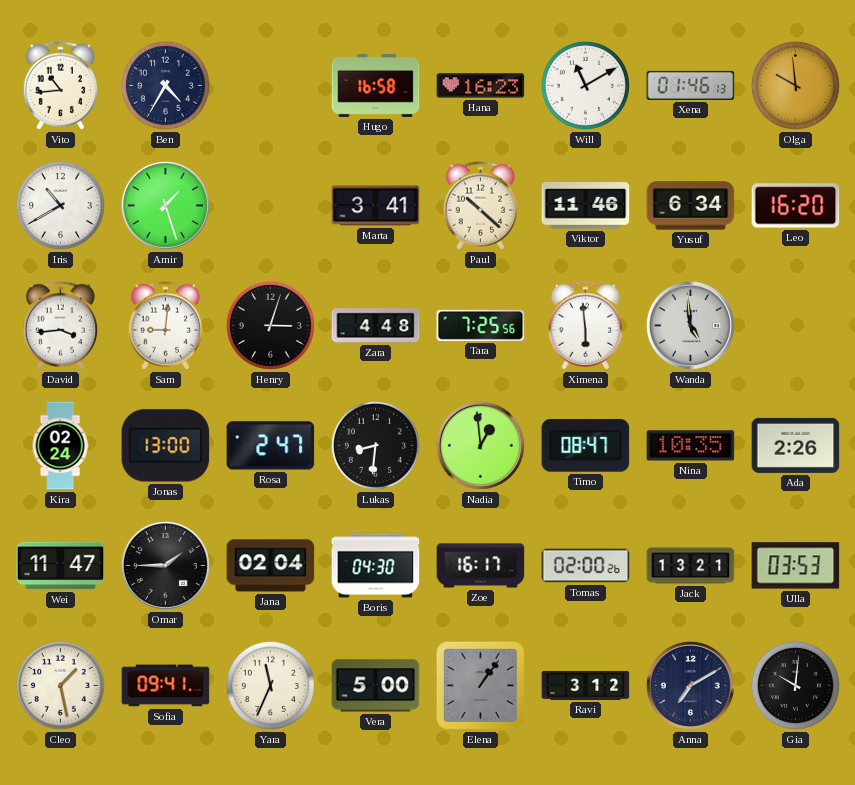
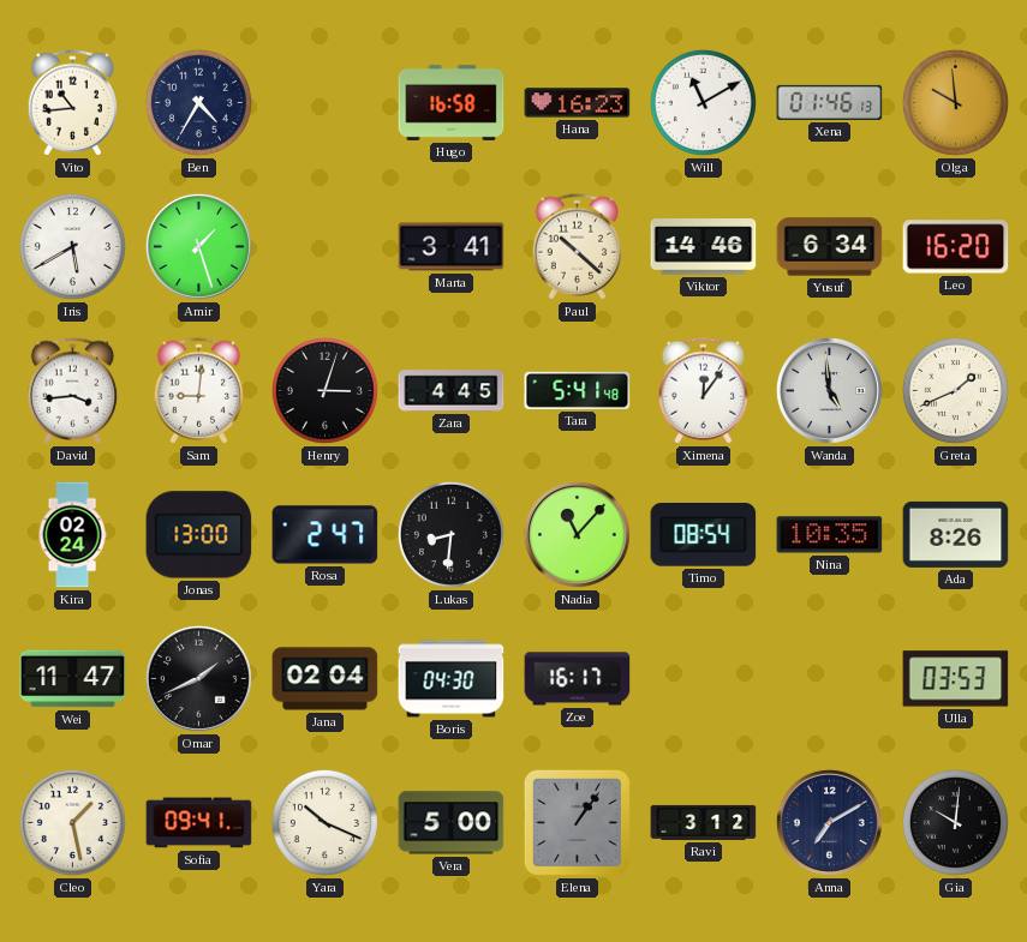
Iris: 10:40 -> 5:40
Viktor: 11:46 -> 14:46
Zara: 4:48 -> 4:45
Tara: 7:25 -> 5:41
Ximena: 5:59 -> 12:06
Greta: none -> 1:41
Nadia: 12:59 -> 11:07
Timo: 08:47 -> 08:54
Ada: 2:26 -> 8:26
Omar: 1:45 -> 1:41
Tomas: 02:00 -> none
Jack: 13:21 -> none
Yara: 11:34 -> 10:19
